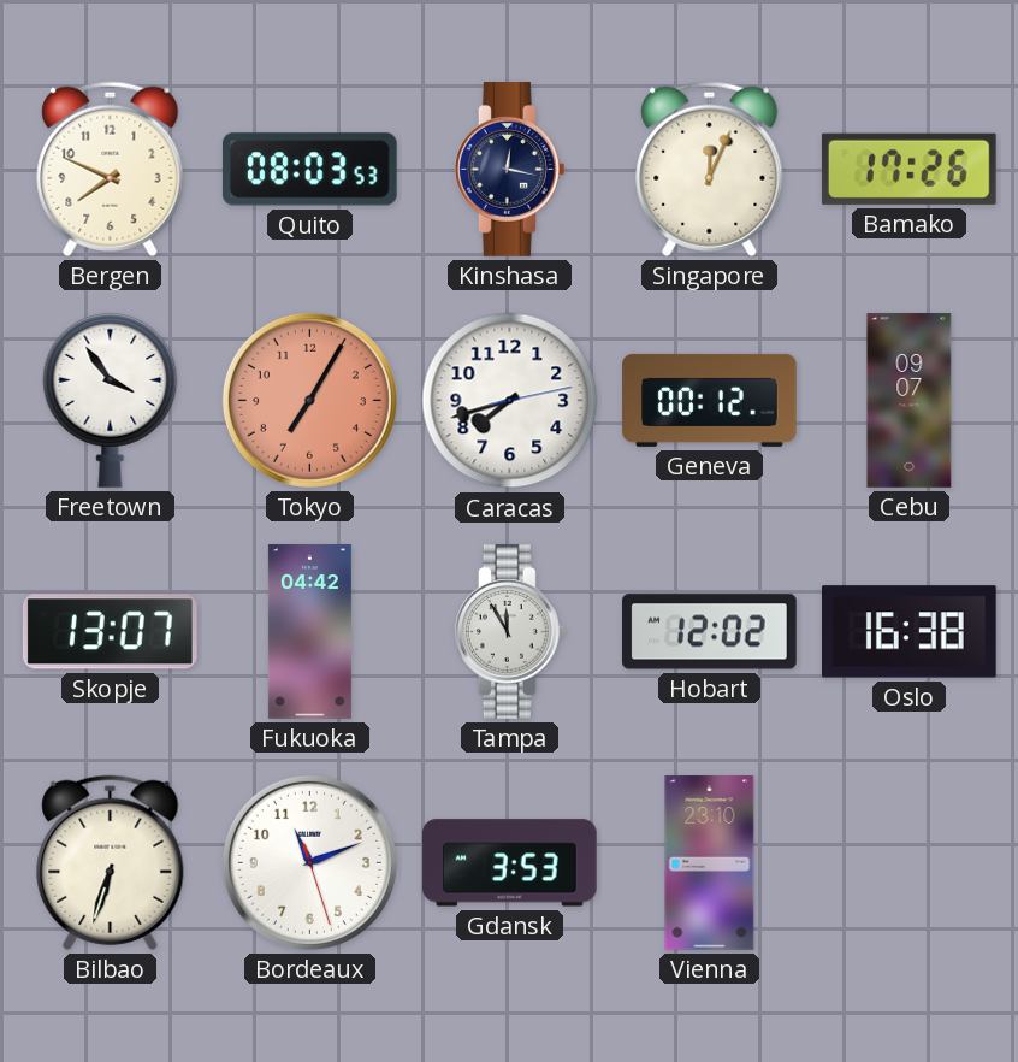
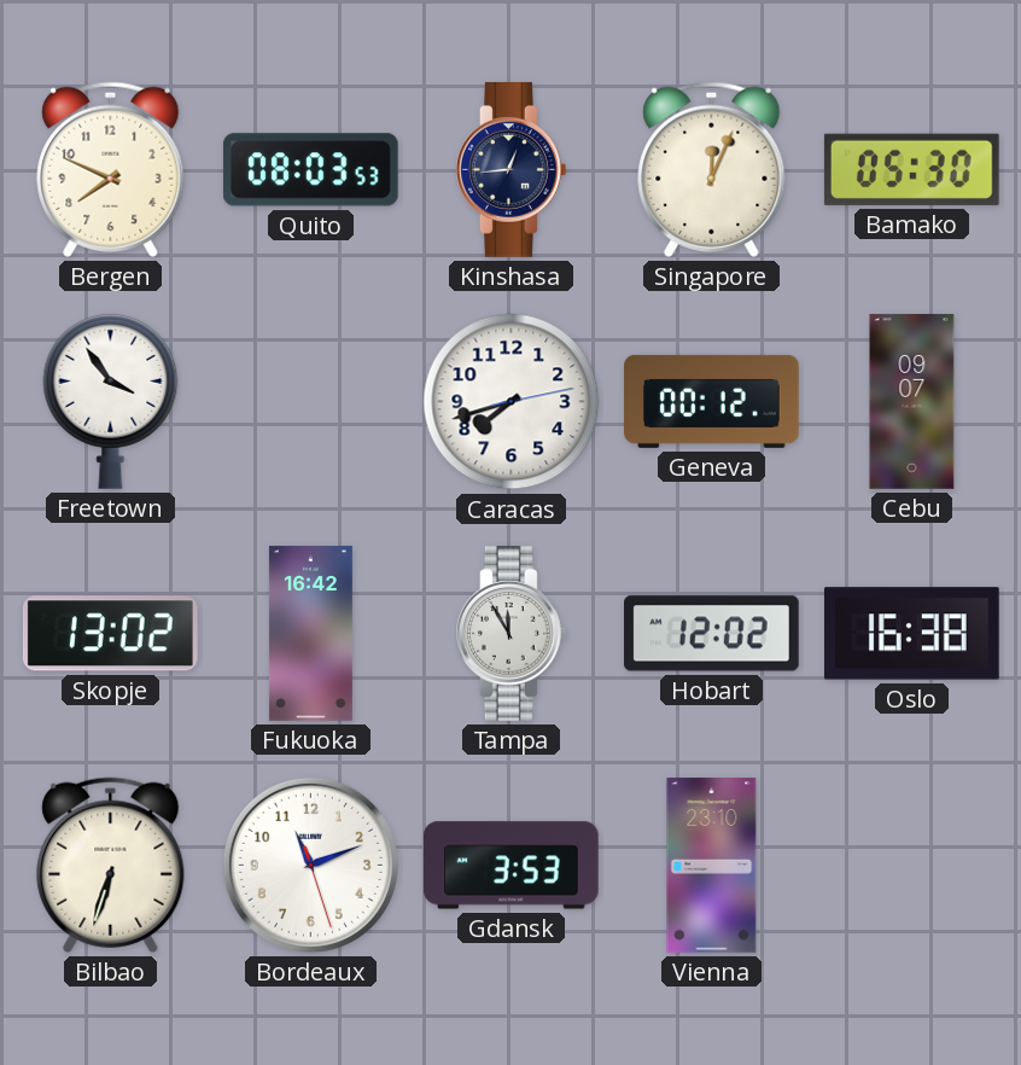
Kinshasa: 12:17 -> 12:44
Bamako: 17:26 -> 05:30
Tokyo: 7:05 -> none
Skopje: 13:07 -> 13:02
Fukuoka: 04:42 -> 16:42
